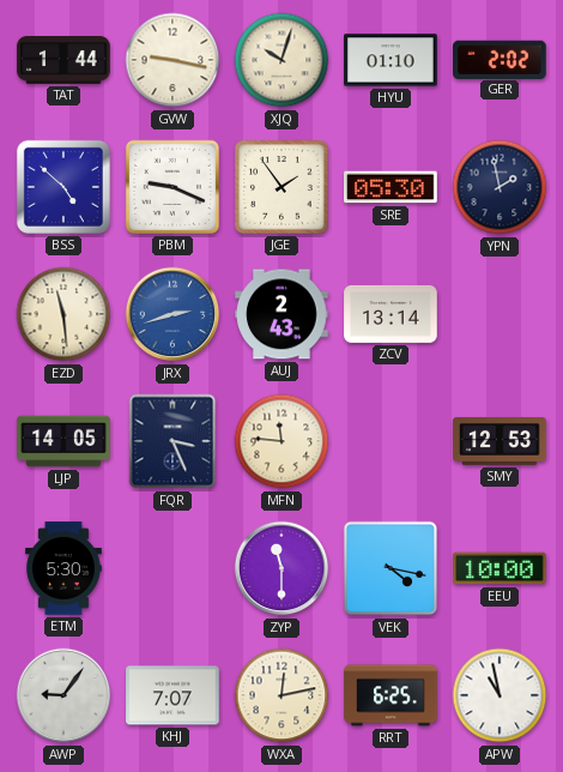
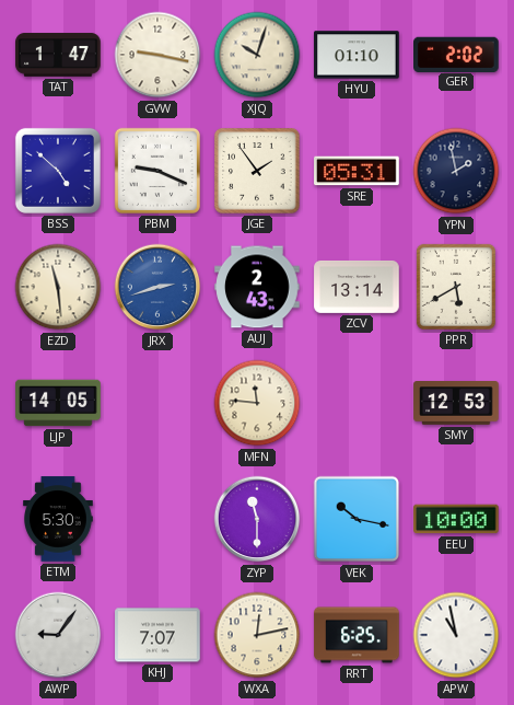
TAT: 1:44 -> 1:47
SRE: 05:30 -> 05:31
PPR: none -> 5:40
FQR: 3:26 -> none
VEK: 4:17 -> 10:17
